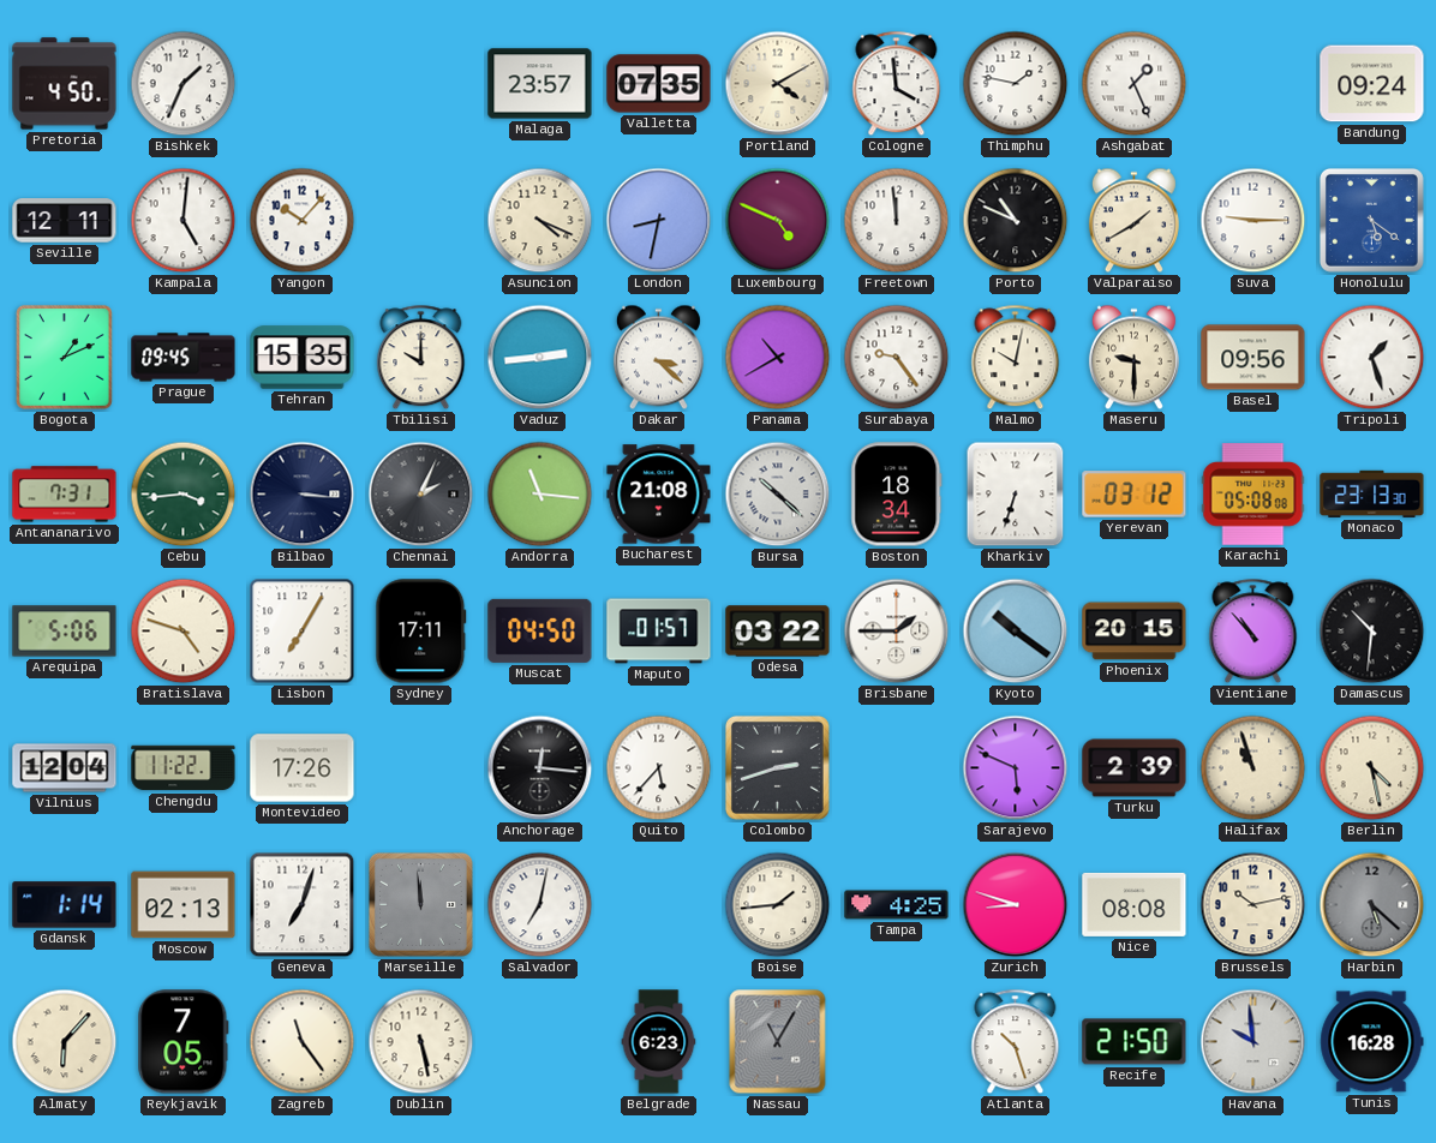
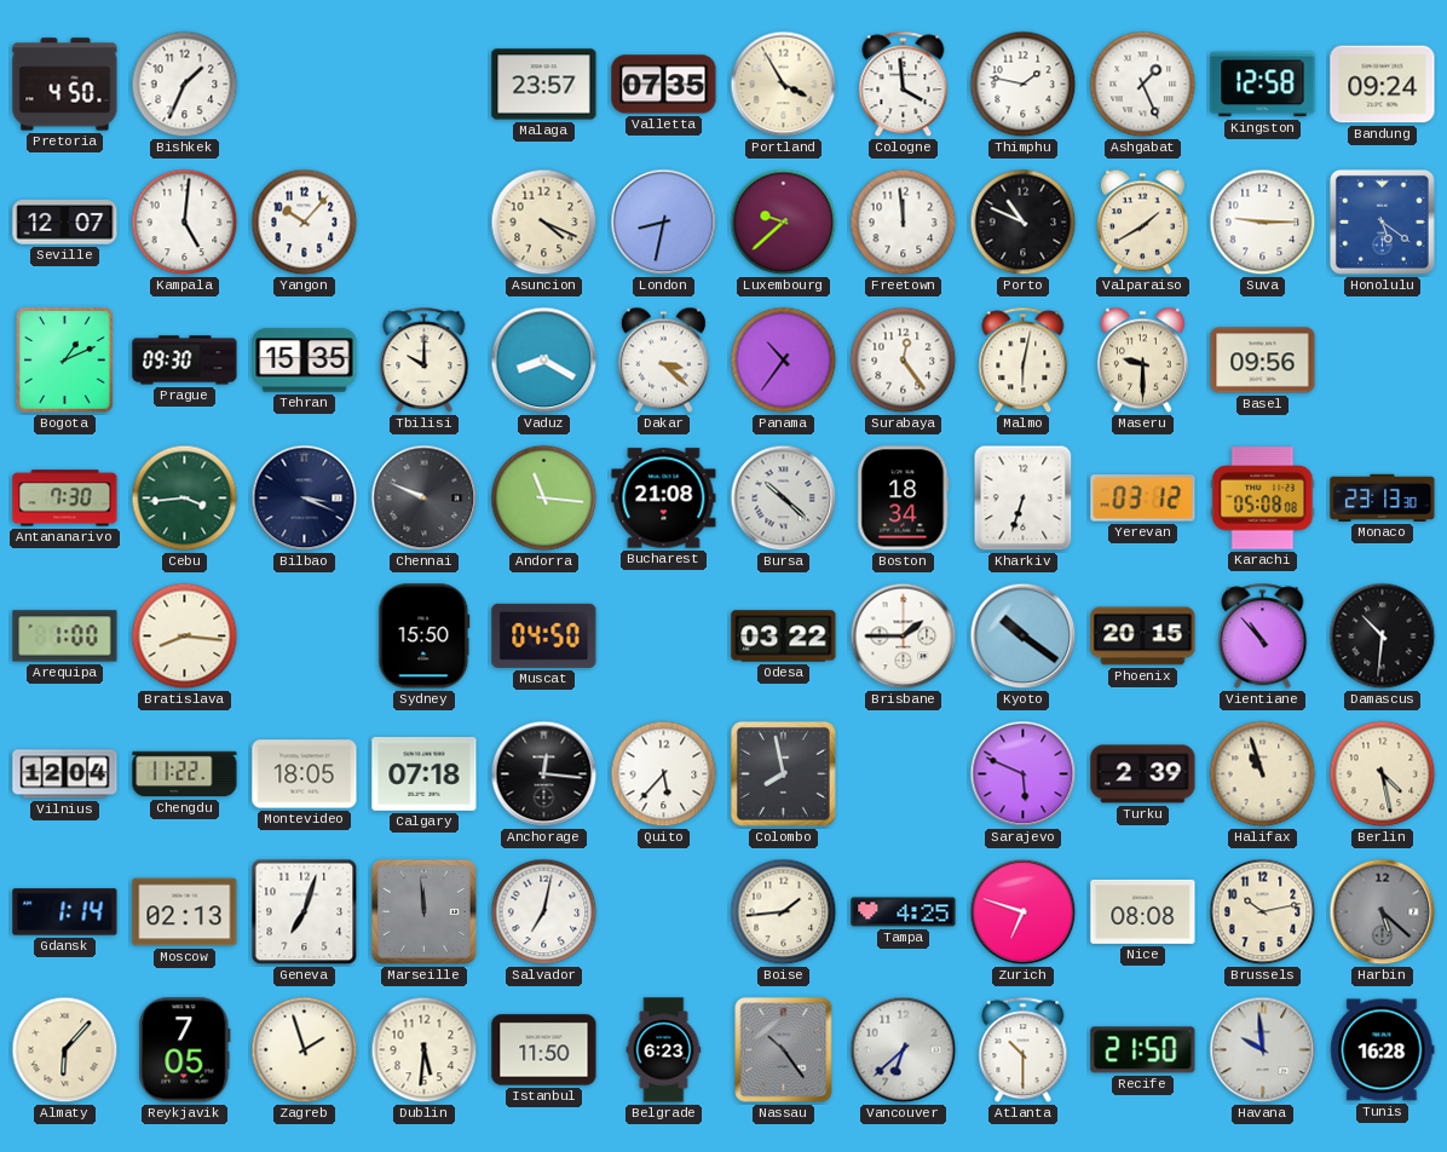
Portland: 4:10 -> 3:55
Kingston: none -> 12:58
Seville: 12:11 -> 12:07
Luxembourg: 4:49 -> 9:38
Prague: 09:45 -> 09:30
Vaduz: 2:44 -> 8:20
Panama: 10:40 -> 10:36
Surabaya: 9:24 -> 12:24
Malmo: 10:02 -> 6:02
Tripoli: 1:27 -> none
Antananarivo: 7:31 -> 7:30
Bilbao: 3:16 -> 3:19
Chennai: 2:04 -> 9:49
Arequipa: 5:06 -> 1:00
Bratislava: 4:48 -> 8:16
Lisbon: 7:05 -> none
Sydney: 17:11 -> 15:50
Maputo: 01:57 -> none
Montevideo: 17:26 -> 18:05
Calgary: none -> 07:18
Colombo: 2:42 -> 7:58
Zurich: 8:48 -> 6:48
Zagreb: 11:24 -> 1:57
Dublin: 5:28 -> 5:31
Istanbul: none -> 11:50
Nassau: 11:05 -> 10:24
Vancouver: none -> 6:38
Atlanta: 10:27 -> 10:30
